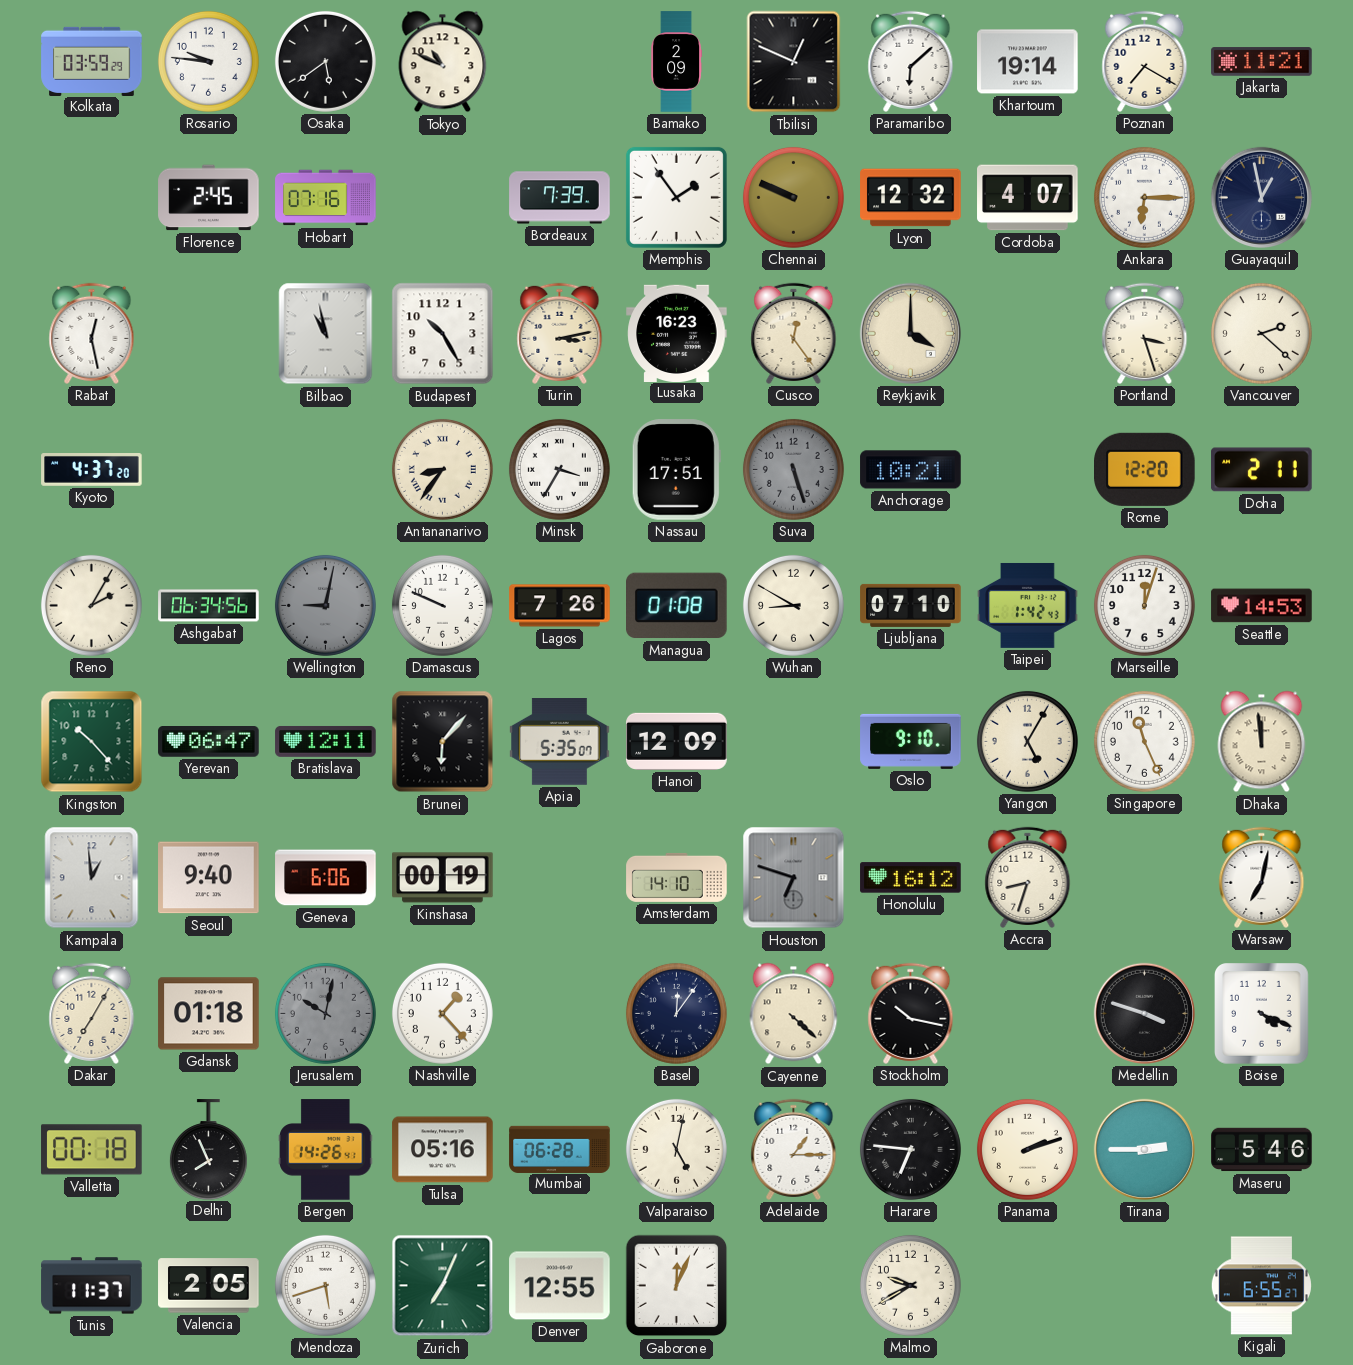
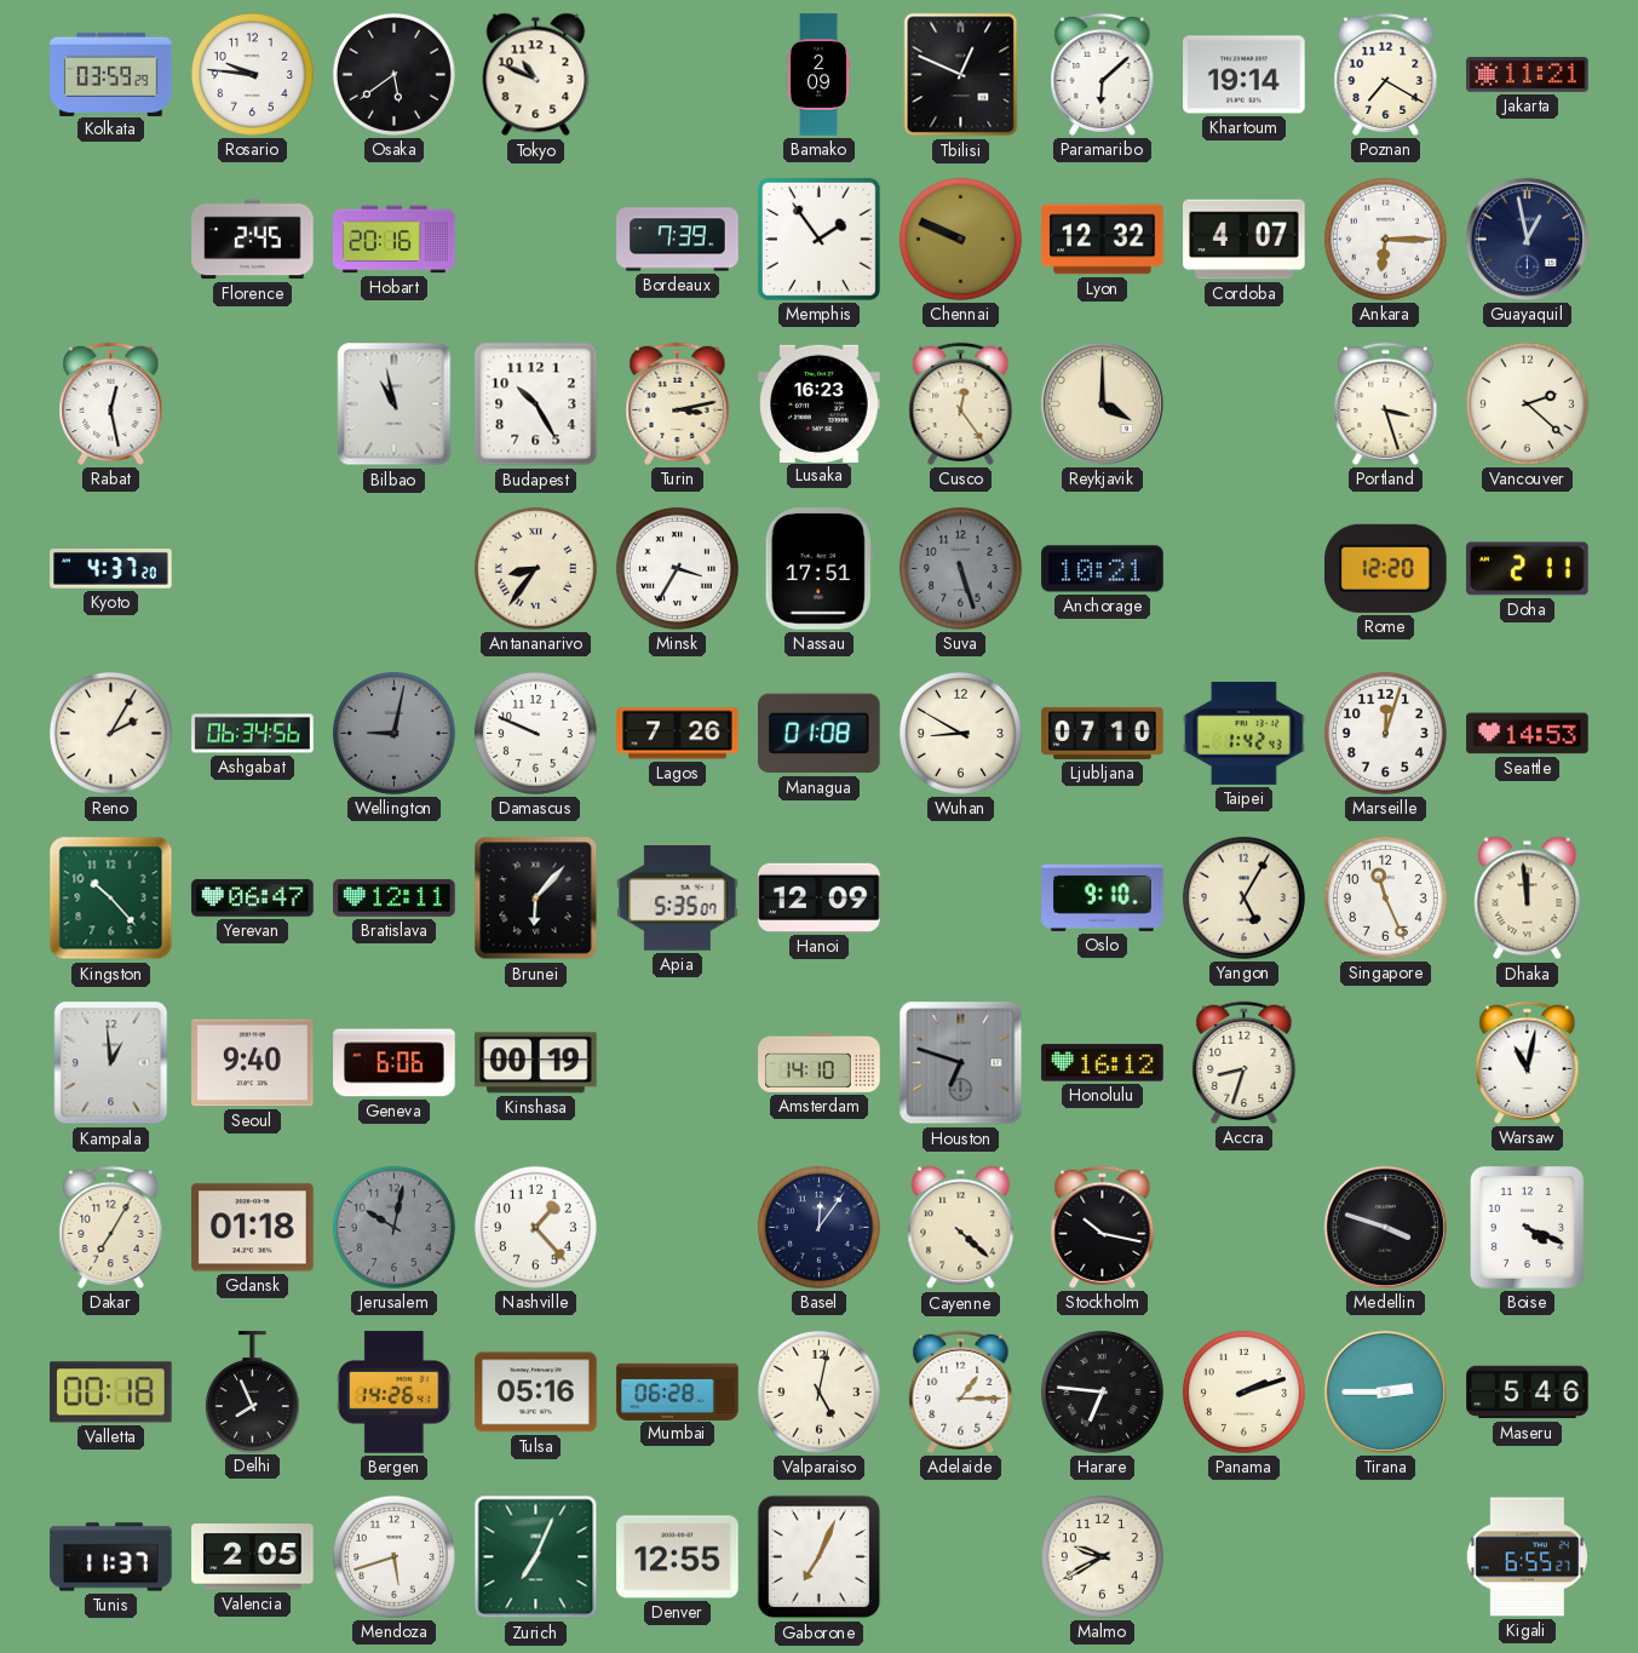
Hobart: 07:16 -> 20:16
Warsaw: 7:02 -> 11:02
Gaborone: 12:04 -> 7:04
